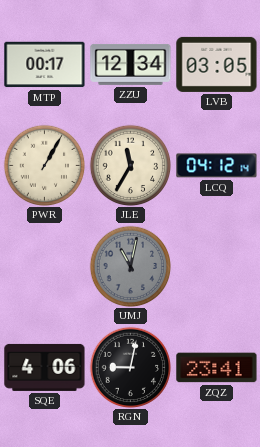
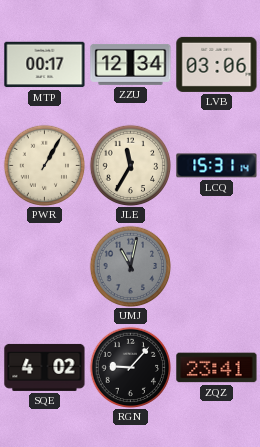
LVB: 03:05 -> 03:06
LCQ: 04:12 -> 15:31
SQE: 4:06 -> 4:02
RGN: 9:02 -> 9:07
